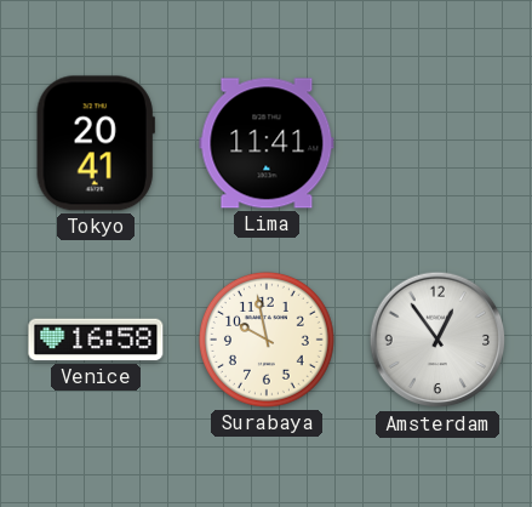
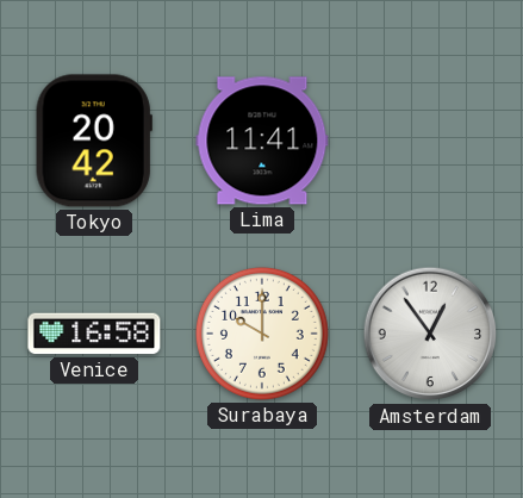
Tokyo: 20:41 -> 20:42
Surabaya: 9:58 -> 10:00
